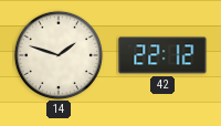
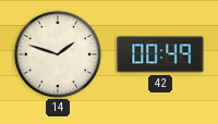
42: 22:12 -> 00:49
